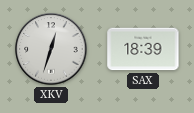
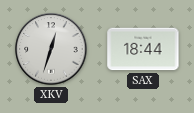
SAX: 18:39 -> 18:44
